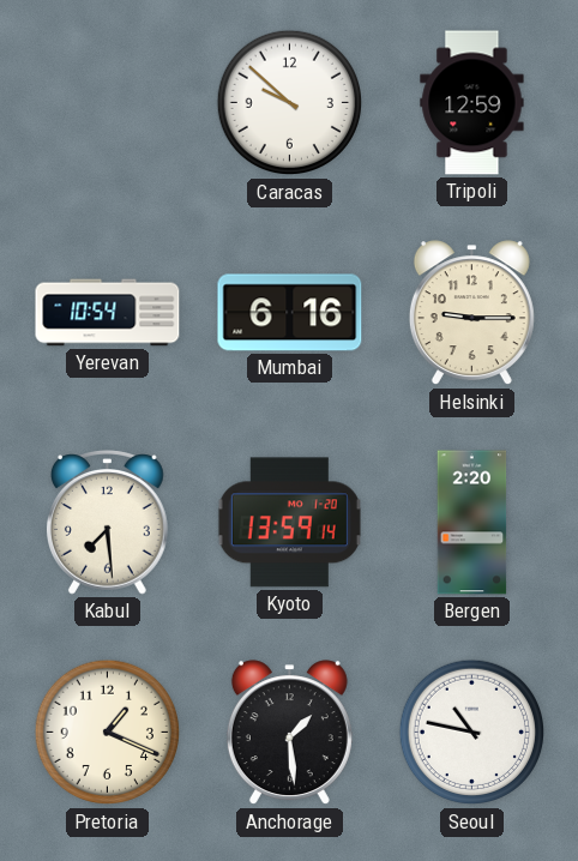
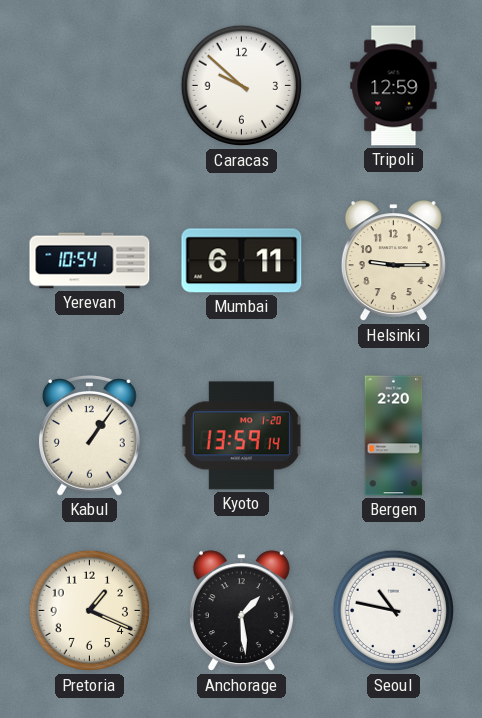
Mumbai: 6:16 -> 6:11
Kabul: 7:29 -> 1:06
